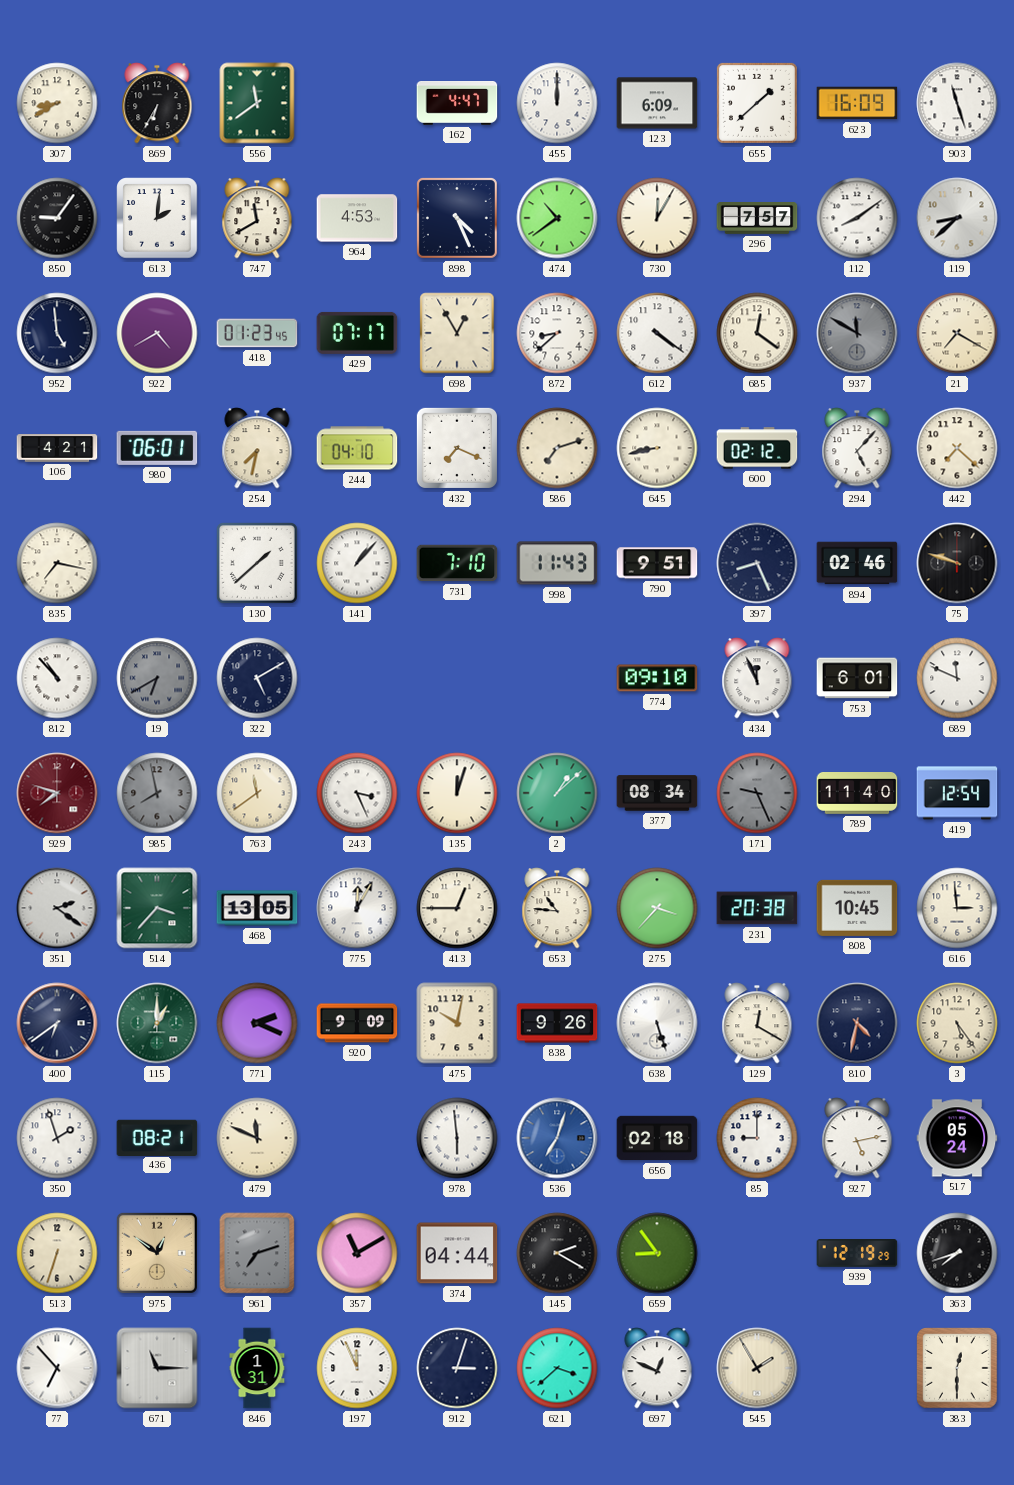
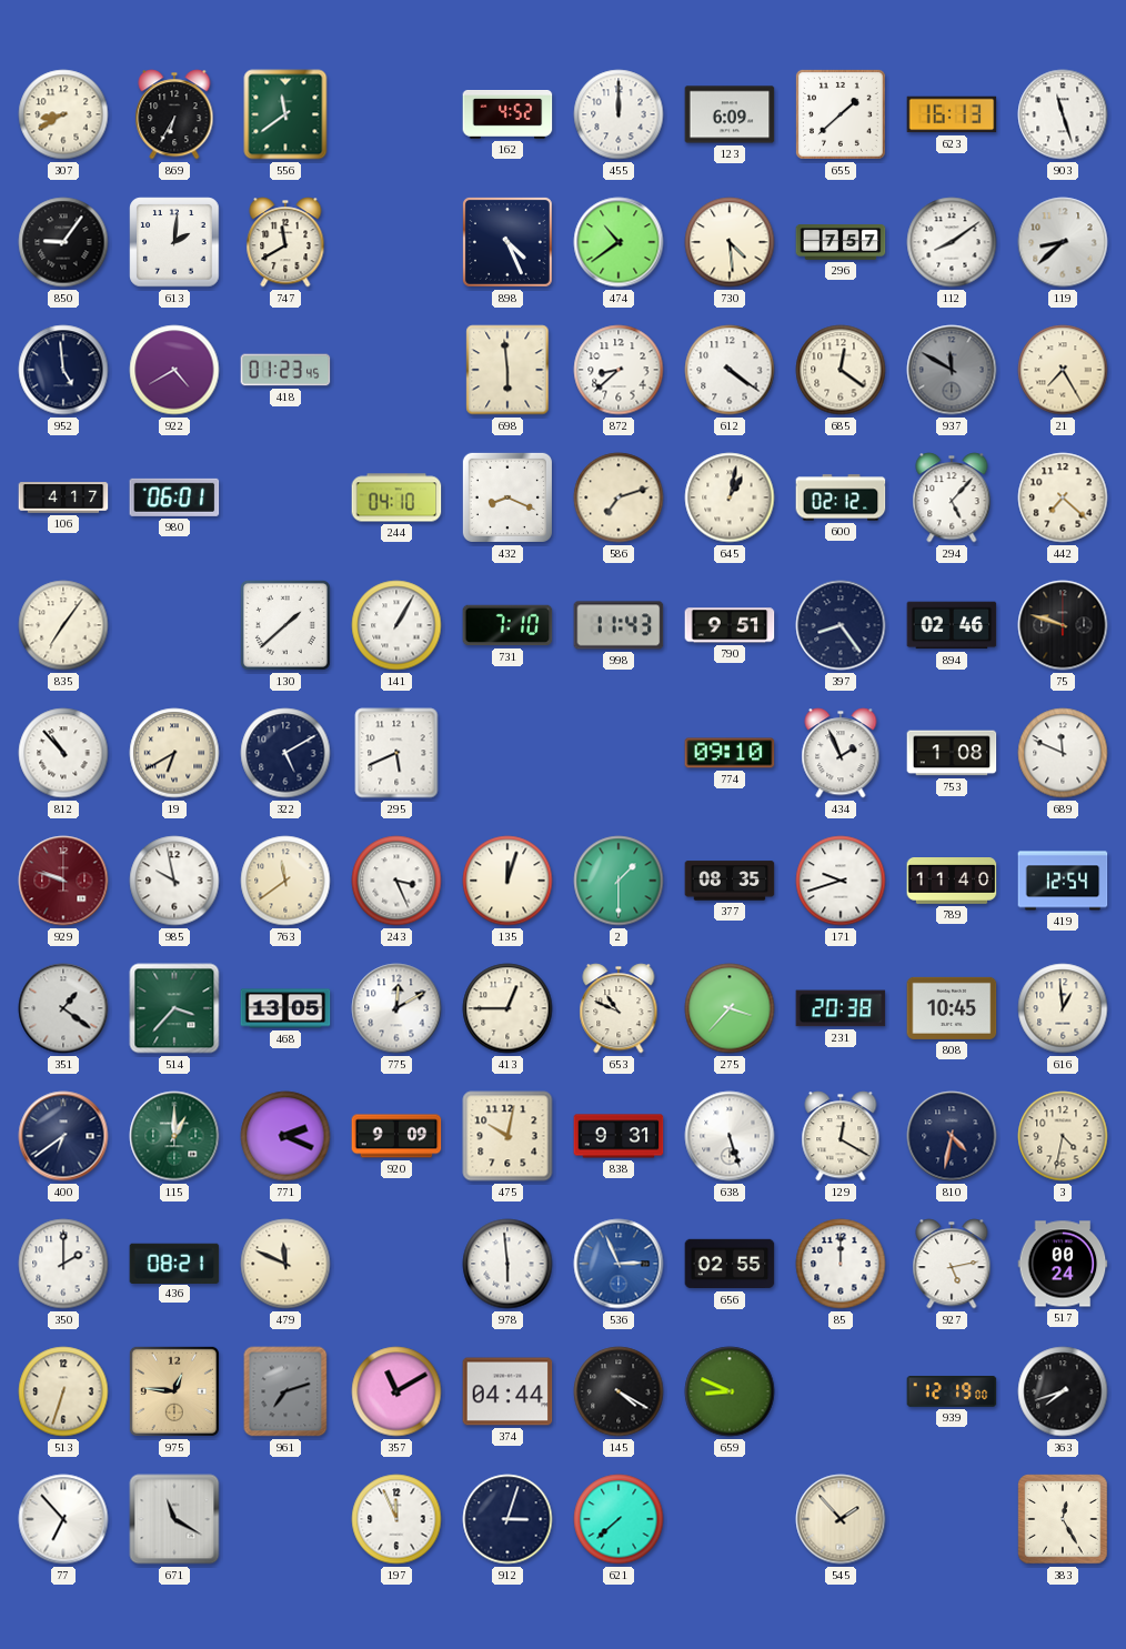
162: 4:47 -> 4:52
623: 16:09 -> 16:13
964: 4:53 -> none
730: 12:05 -> 4:29
429: 07:17 -> none
698: 12:55 -> 5:59
21: 7:20 -> 7:25
106: 4:21 -> 4:17
254: 7:32 -> none
432: 7:19 -> 8:19
645: 8:43 -> 1:02
835: 7:17 -> 7:06
141: 1:07 -> 1:05
397: 8:26 -> 8:24
19 dial: grey -> cream
295: none -> 5:41
434: 11:56 -> 1:56
753: 6:01 -> 1:08
929: 7:48 -> 9:48
985: 7:58 -> 9:58
985 dial: grey -> white
2: 1:08 -> 1:30
377: 08:34 -> 08:35
171: 9:26 -> 9:42
171 dial: grey -> white
351: 2:21 -> 1:21
775: 12:05 -> 12:10
653: 10:46 -> 10:49
616: 2:59 -> 12:59
838: 9:26 -> 9:31
3: 5:24 -> 4:32
350: 1:57 -> 2:00
536: 7:03 -> 2:56
656: 02:18 -> 02:55
85: 9:00 -> 12:00
517: 05:24 -> 00:24
975: 12:51 -> 12:46
145: 2:20 -> 4:20
659: 8:54 -> 8:49
939: 12:19:29 -> 12:19:00
671: 11:15 -> 11:20
846: 1:31 -> none
621: 3:38 -> 7:38
697: 12:49 -> none
545: 1:55 -> 1:53
383: 12:30 -> 12:25
